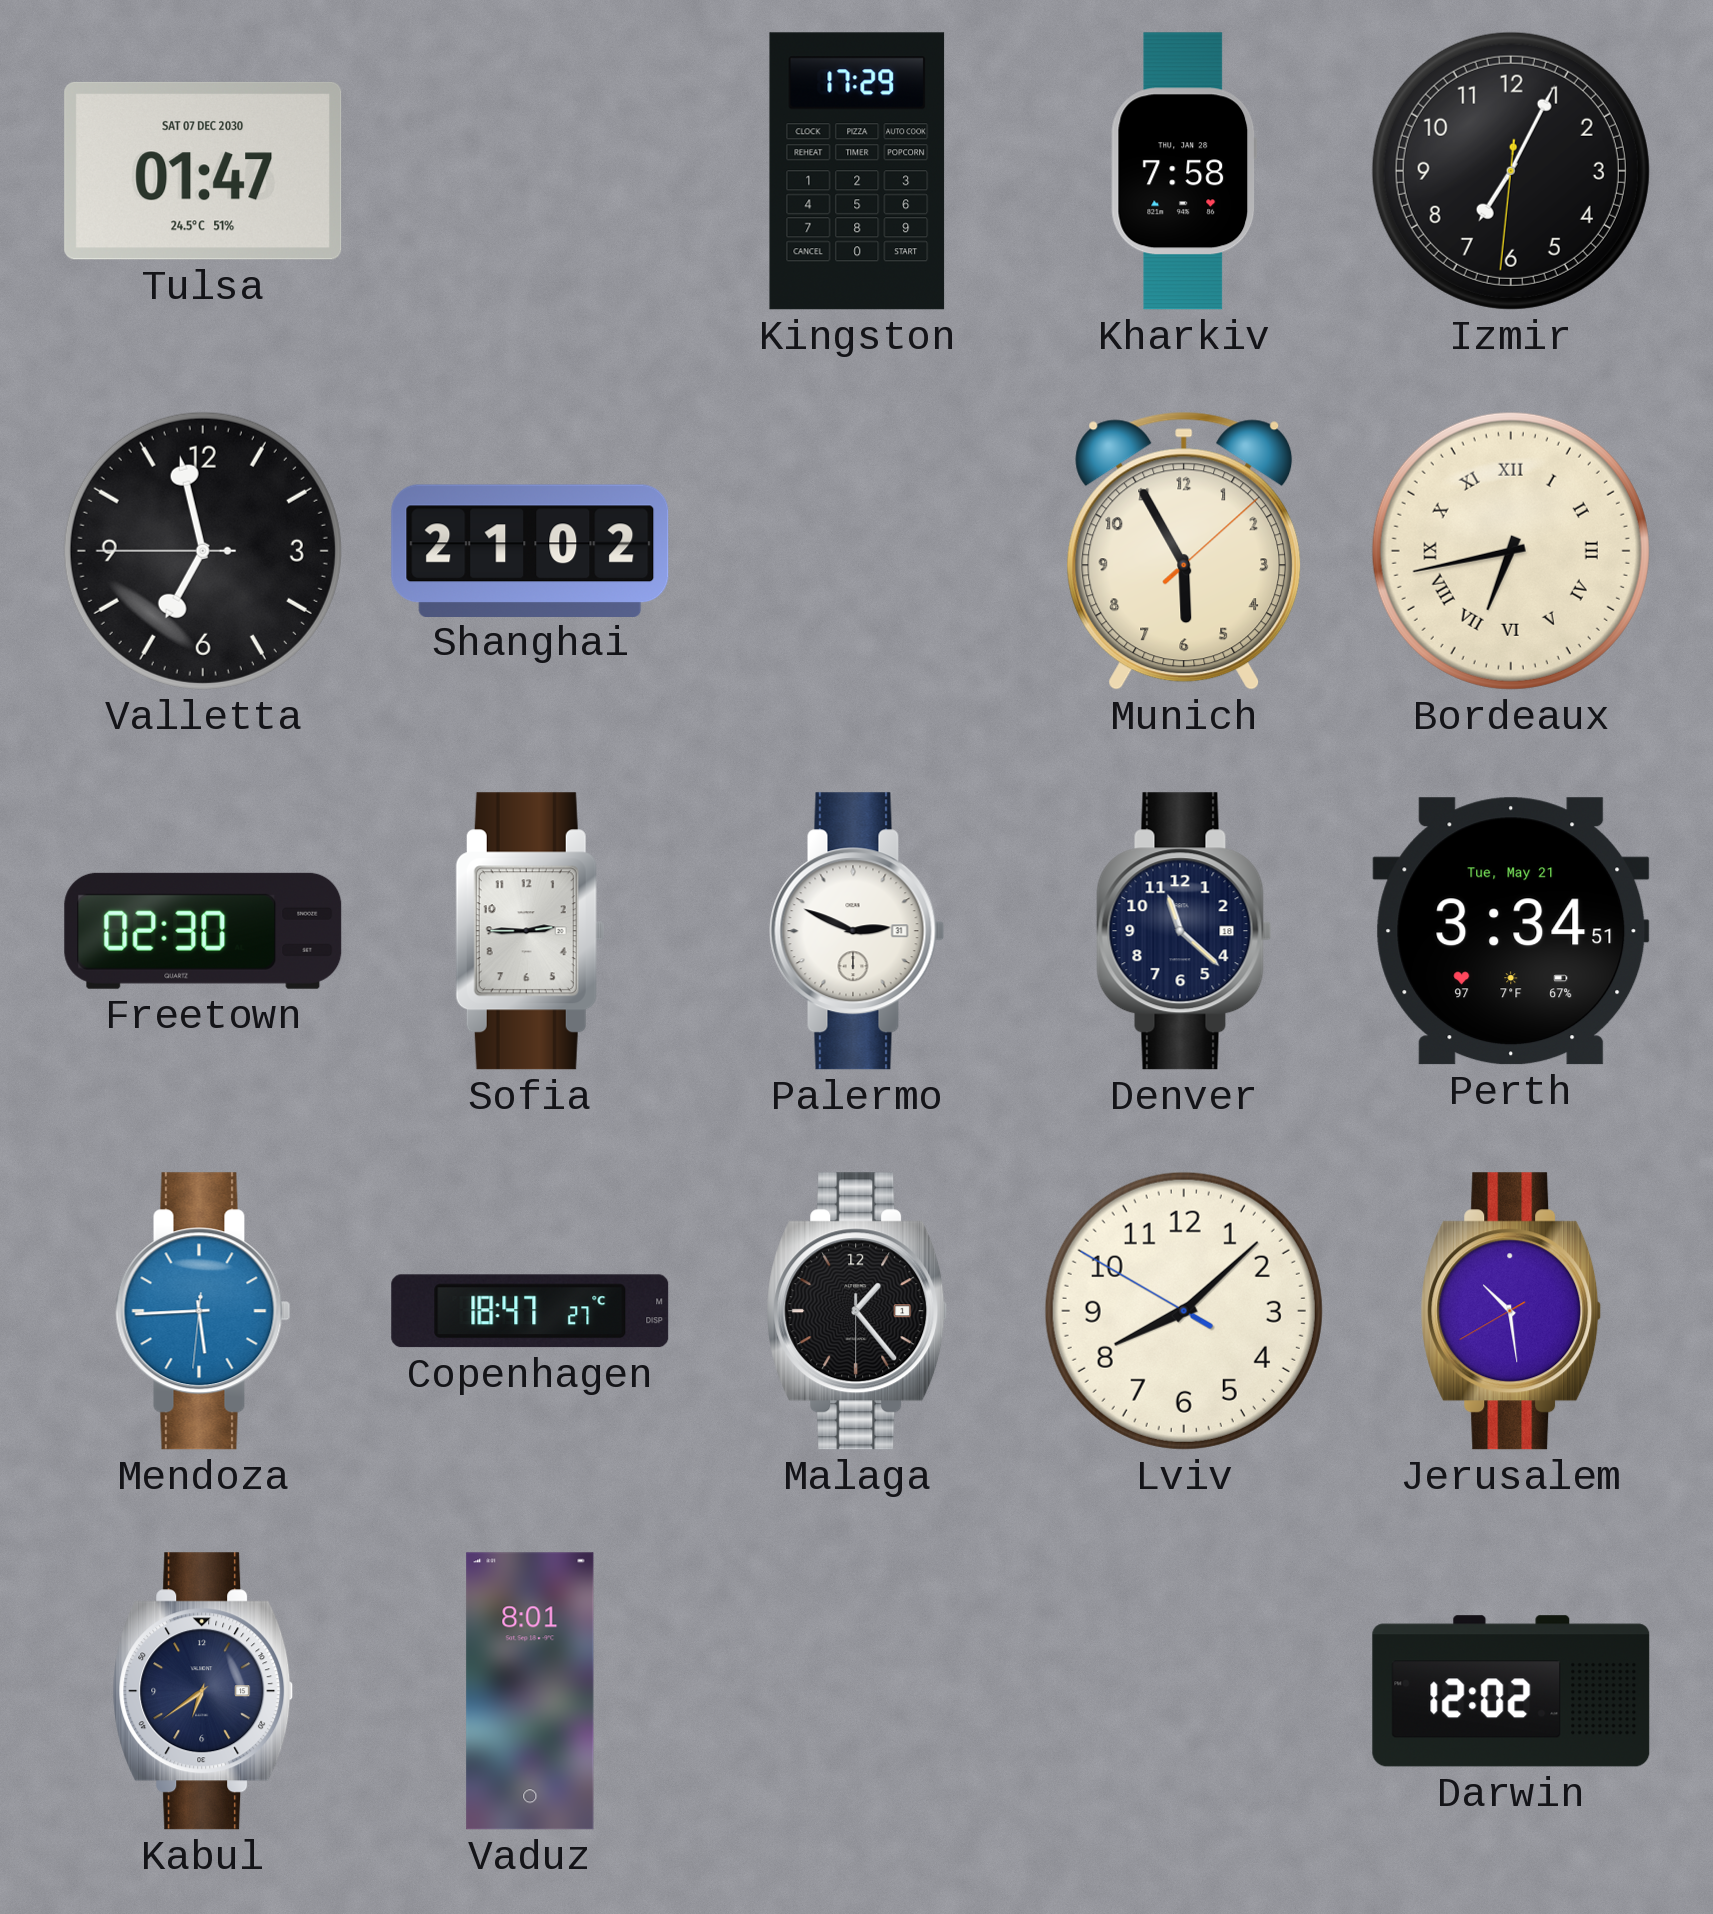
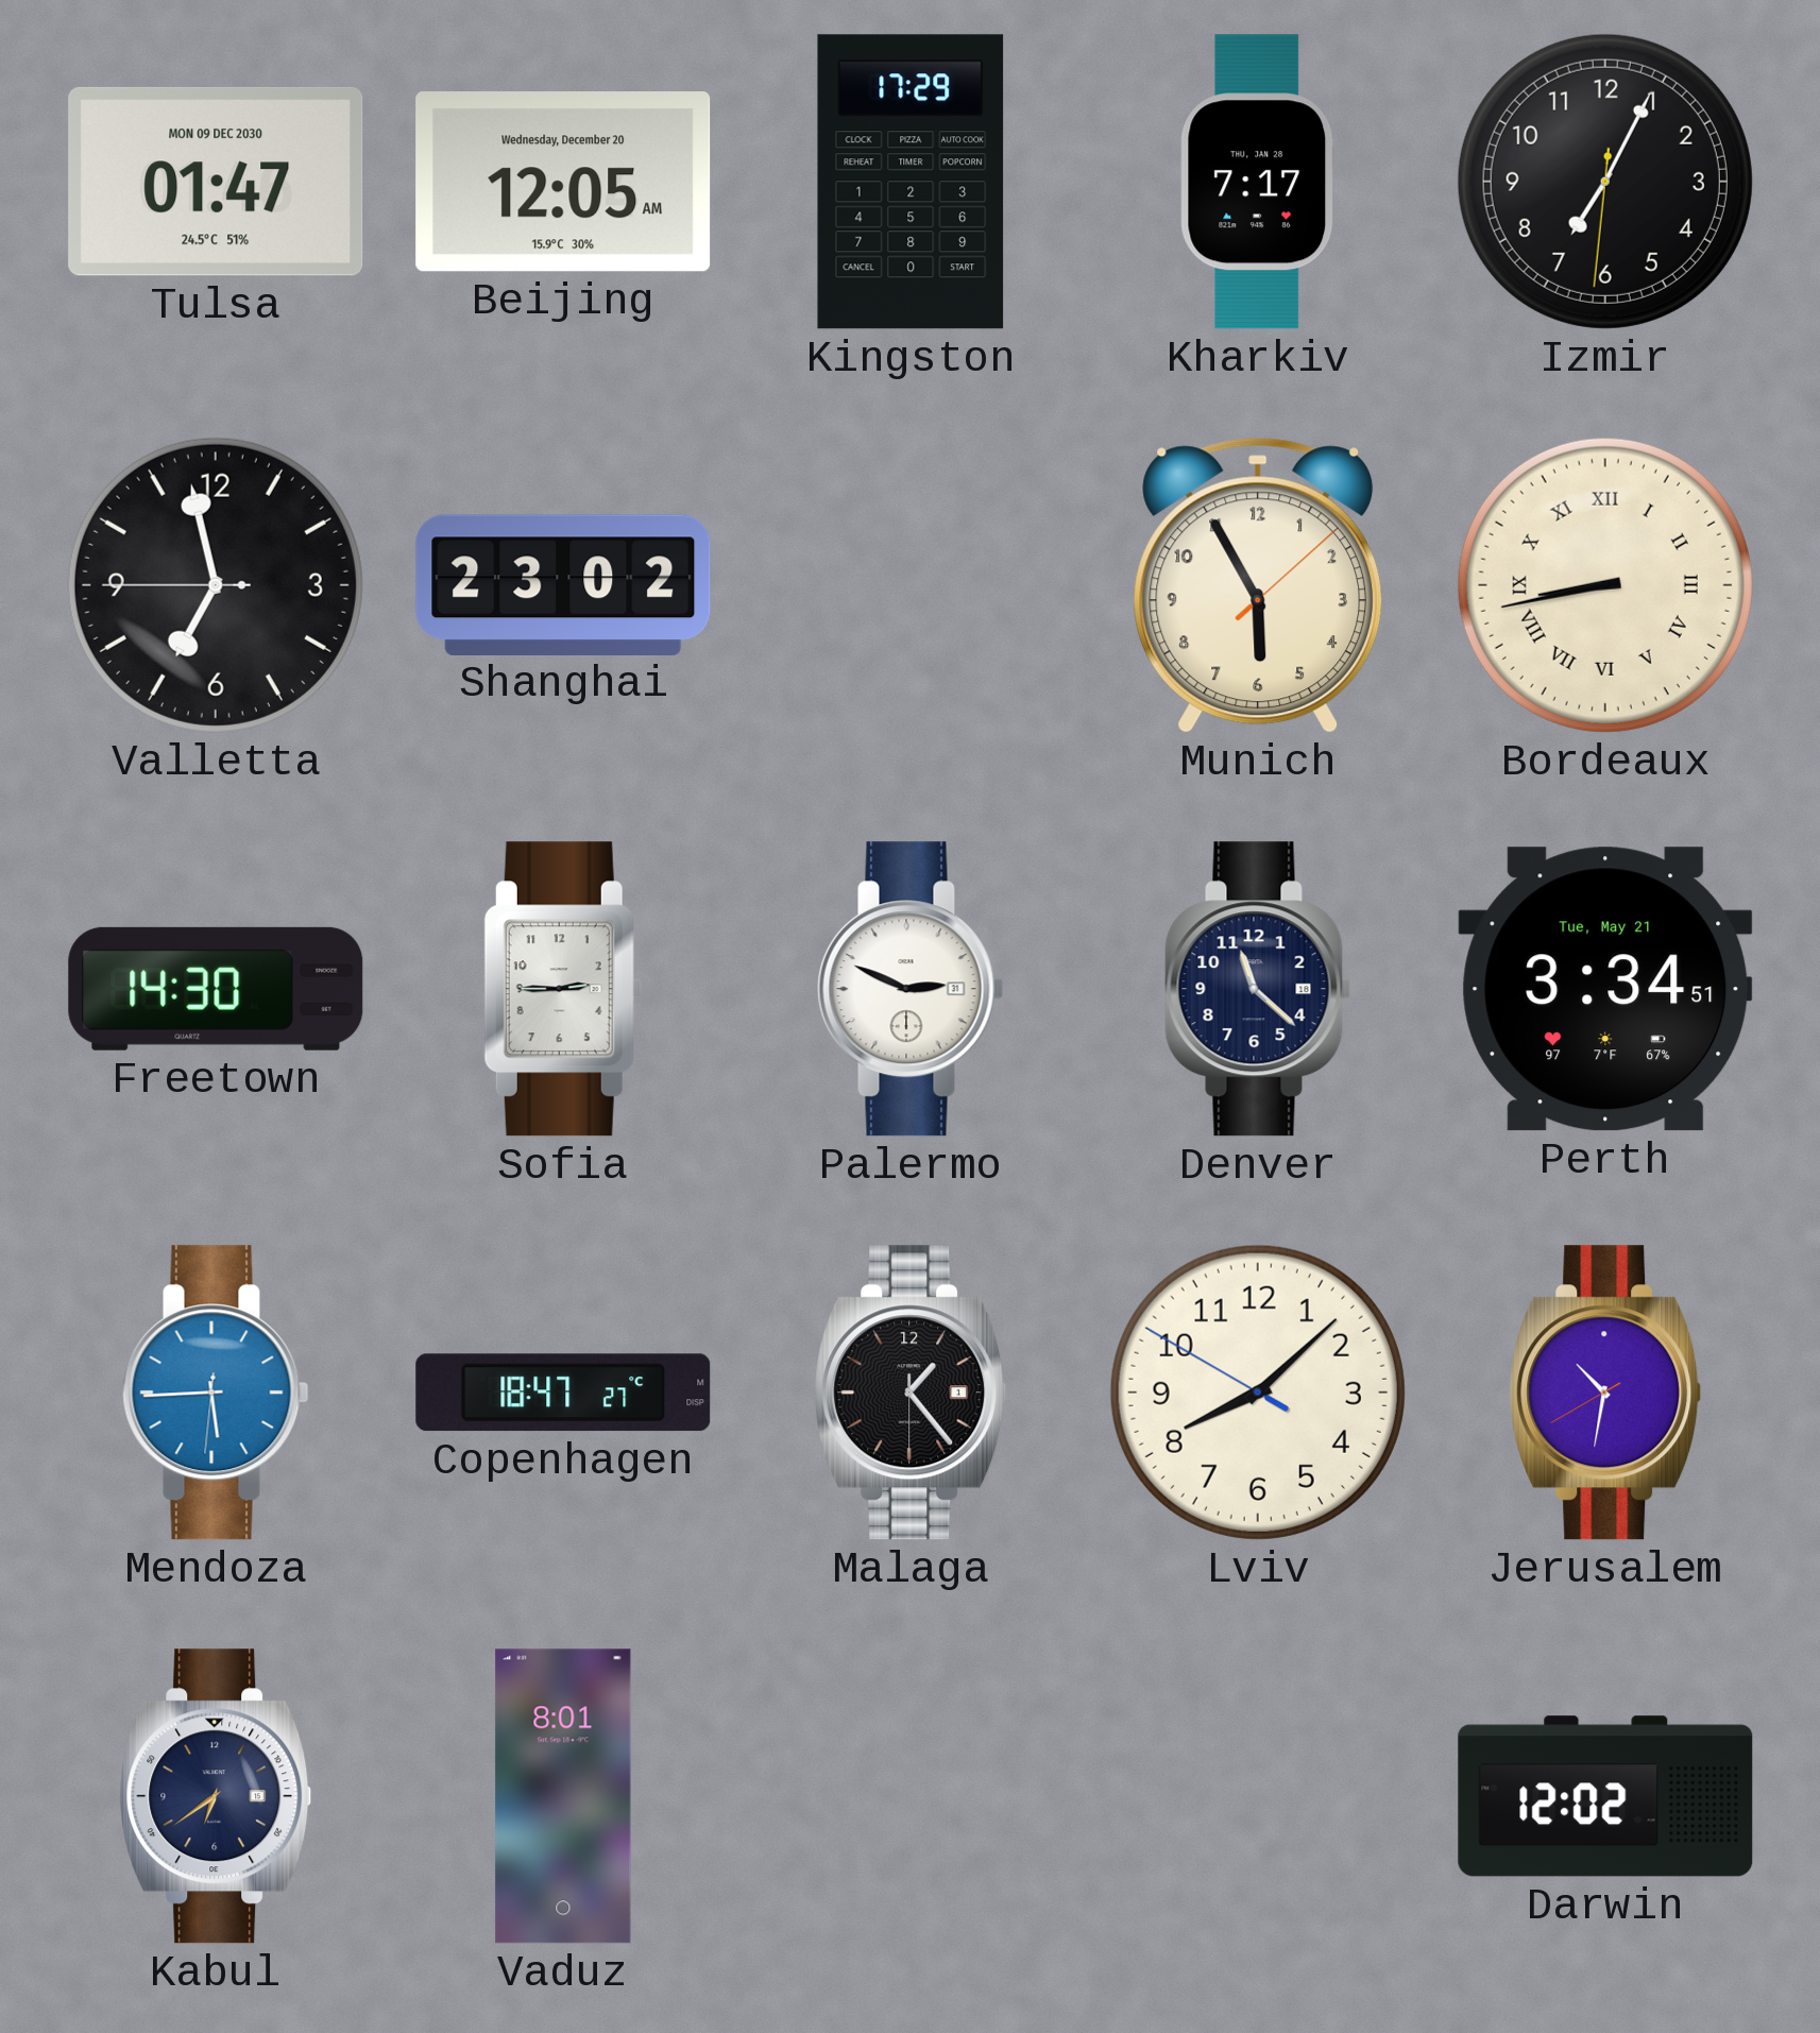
Tulsa date: SAT 07 DEC 2030 -> MON 09 DEC 2030
Beijing: none -> 12:05
Kharkiv: 7:58 -> 7:17
Shanghai: 21:02 -> 23:02
Bordeaux: 6:43 -> 8:43
Freetown: 02:30 -> 14:30
Jerusalem: 10:28 -> 10:31
